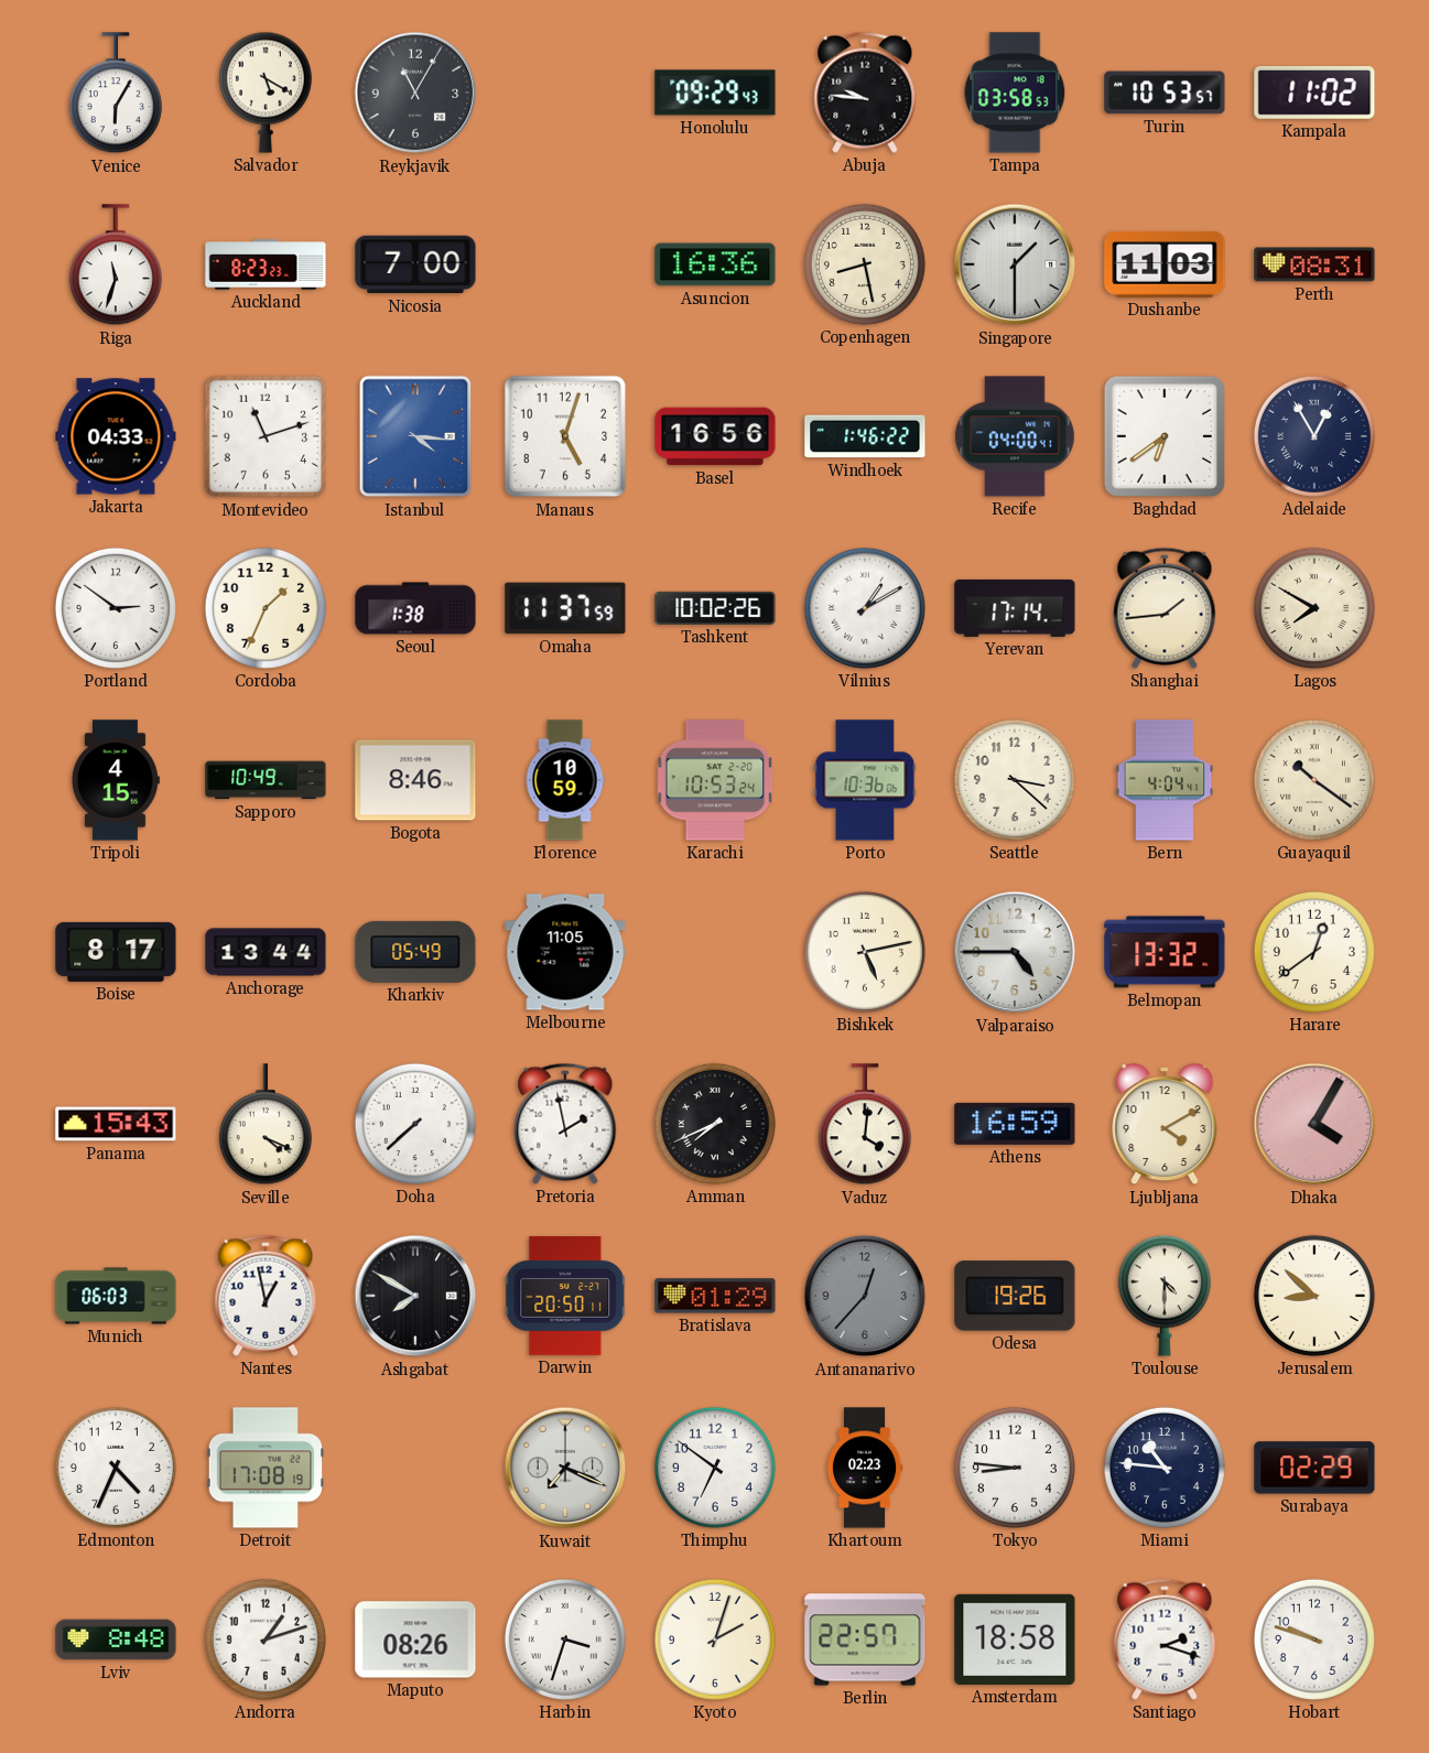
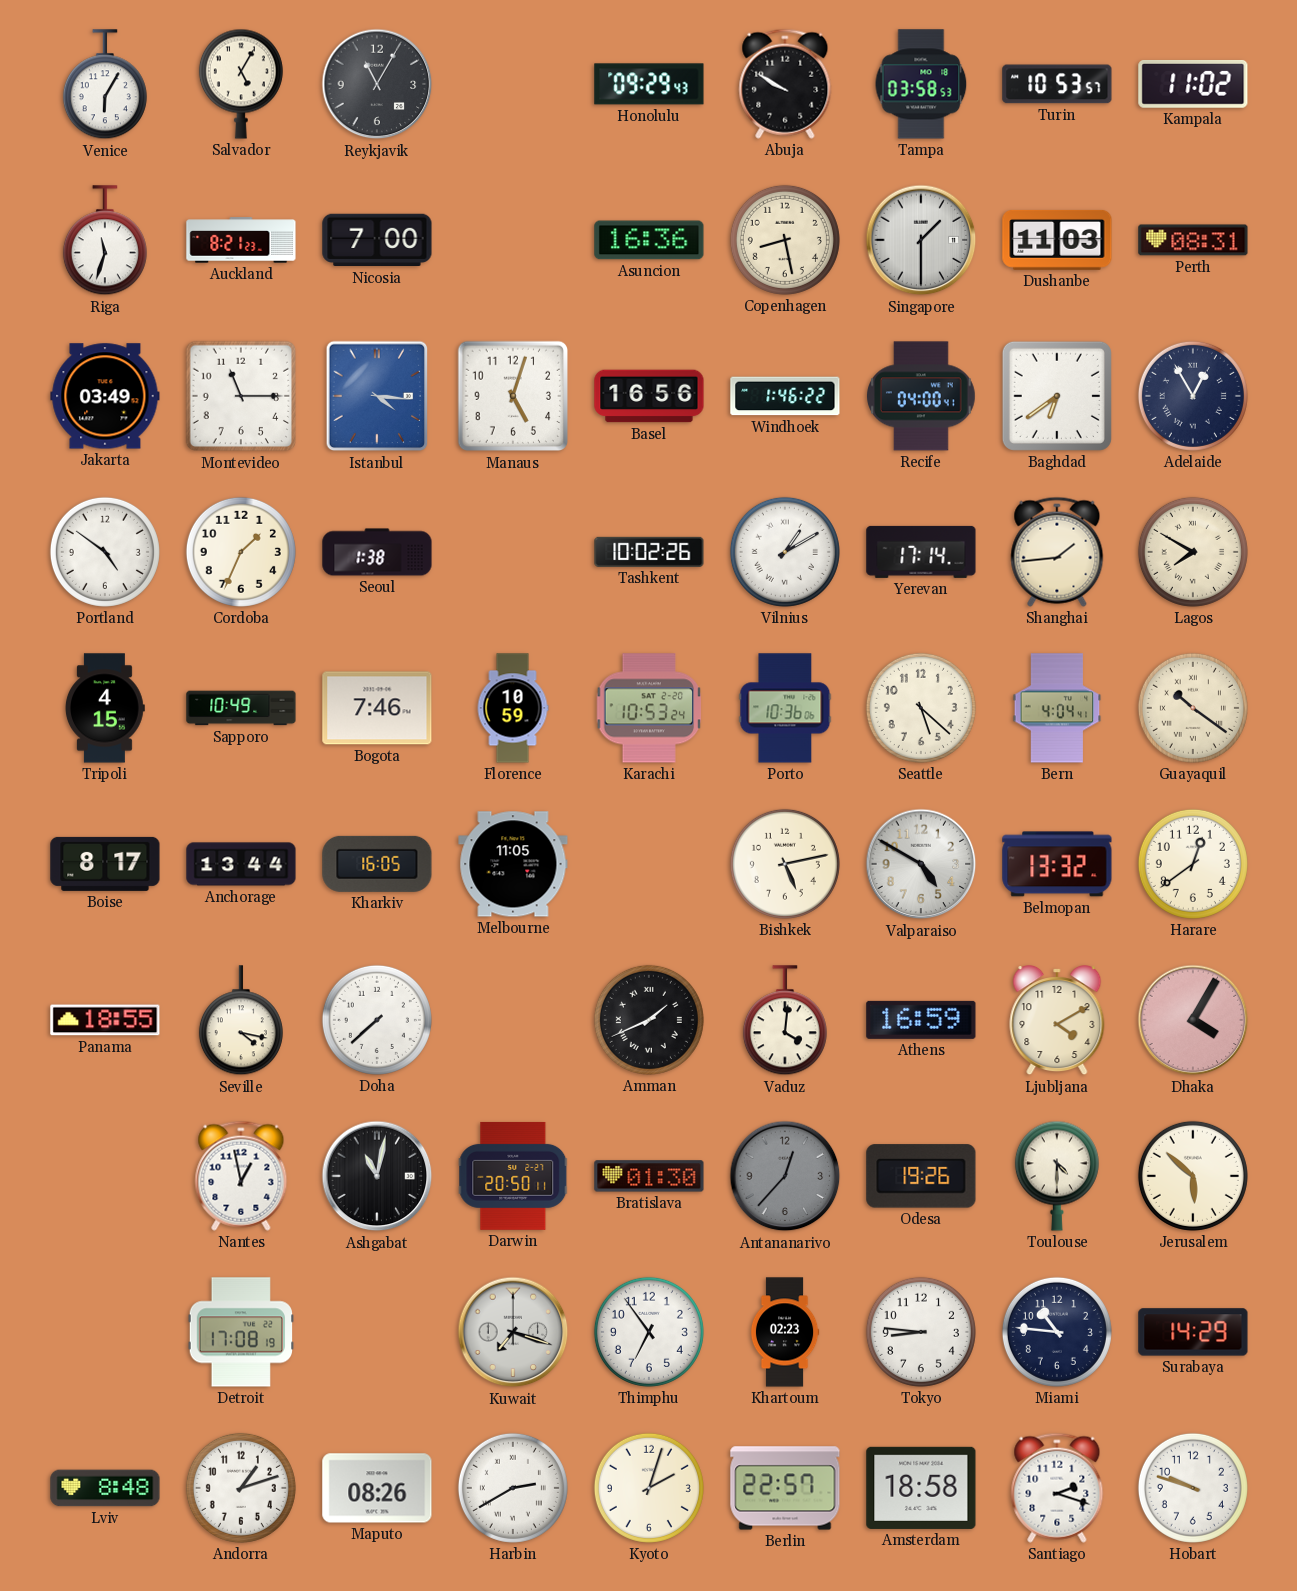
Salvador: 5:20 -> 5:05
Abuja: 9:46 -> 9:50
Auckland: 8:23 -> 8:21
Jakarta: 04:33 -> 03:49
Montevideo: 11:12 -> 11:15
Portland: 2:51 -> 4:51
Omaha: 11:37 -> none
Bogota: 8:46 -> 7:46
Seattle: 3:22 -> 5:22
Kharkiv: 05:49 -> 16:05
Valparaiso: 4:45 -> 4:50
Panama: 15:43 -> 18:55
Seville: 4:19 -> 4:17
Pretoria: 1:58 -> none
Amman: 7:41 -> 1:41
Munich: 06:03 -> none
Ashgabat: 7:50 -> 11:02
Bratislava: 01:29 -> 01:30
Jerusalem: 8:52 -> 5:52
Edmonton: 4:34 -> none
Kuwait: 7:19 -> 7:18
Thimphu: 6:51 -> 6:54
Surabaya: 02:29 -> 14:29
Harbin: 3:33 -> 2:40
